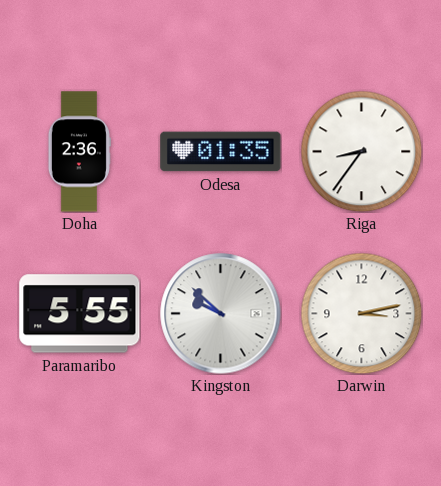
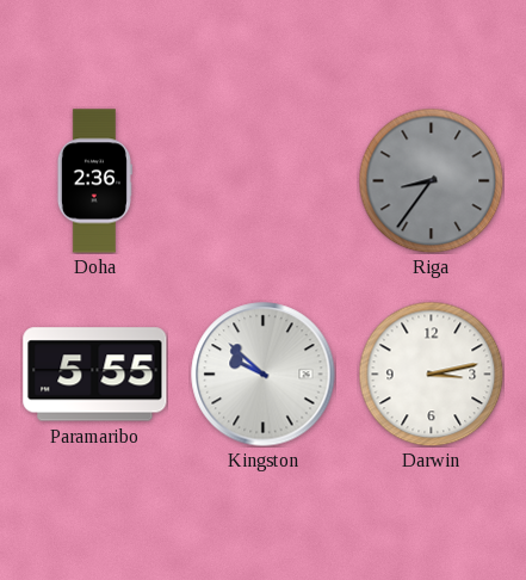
Odesa: 01:35 -> none
Riga dial: white -> grey
